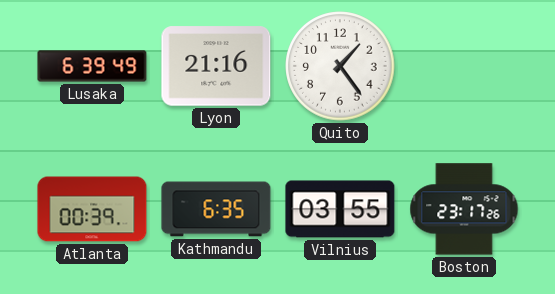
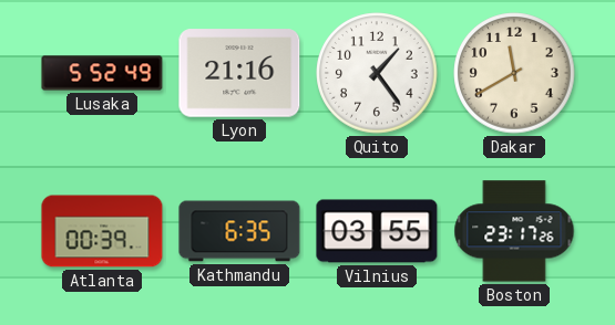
Lusaka: 6:39 -> 5:52
Dakar: none -> 11:40
